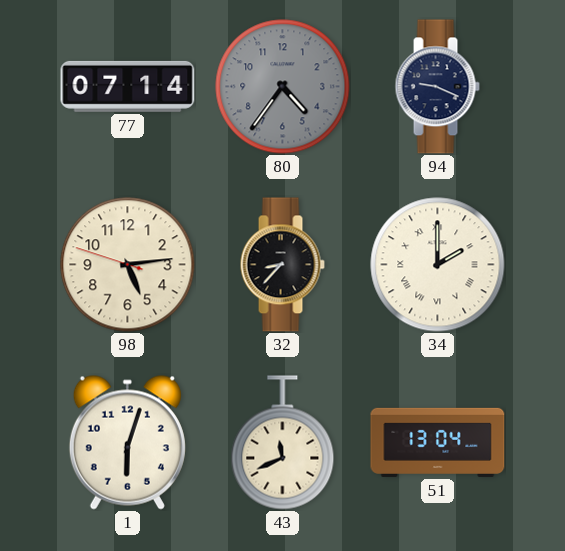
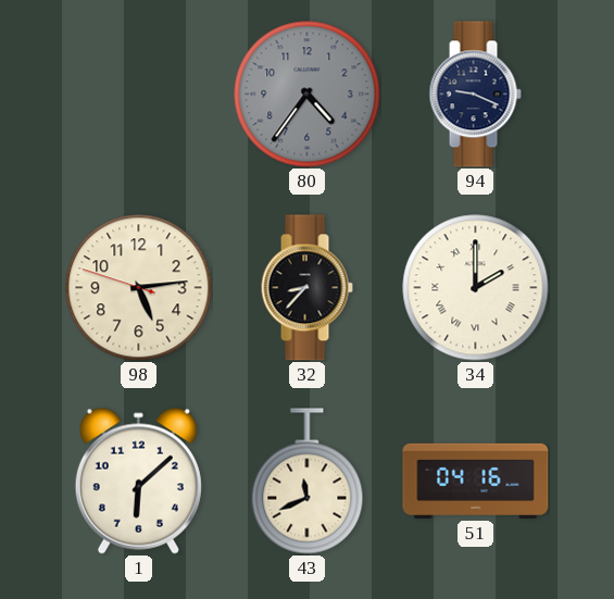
77: 07:14 -> none
1: 6:03 -> 6:08
51: 13:04 -> 04:16
